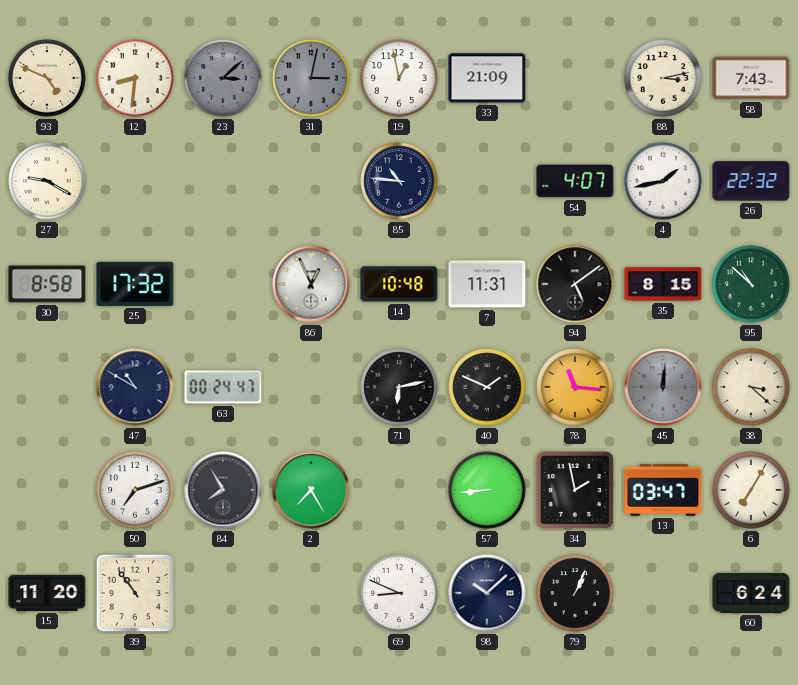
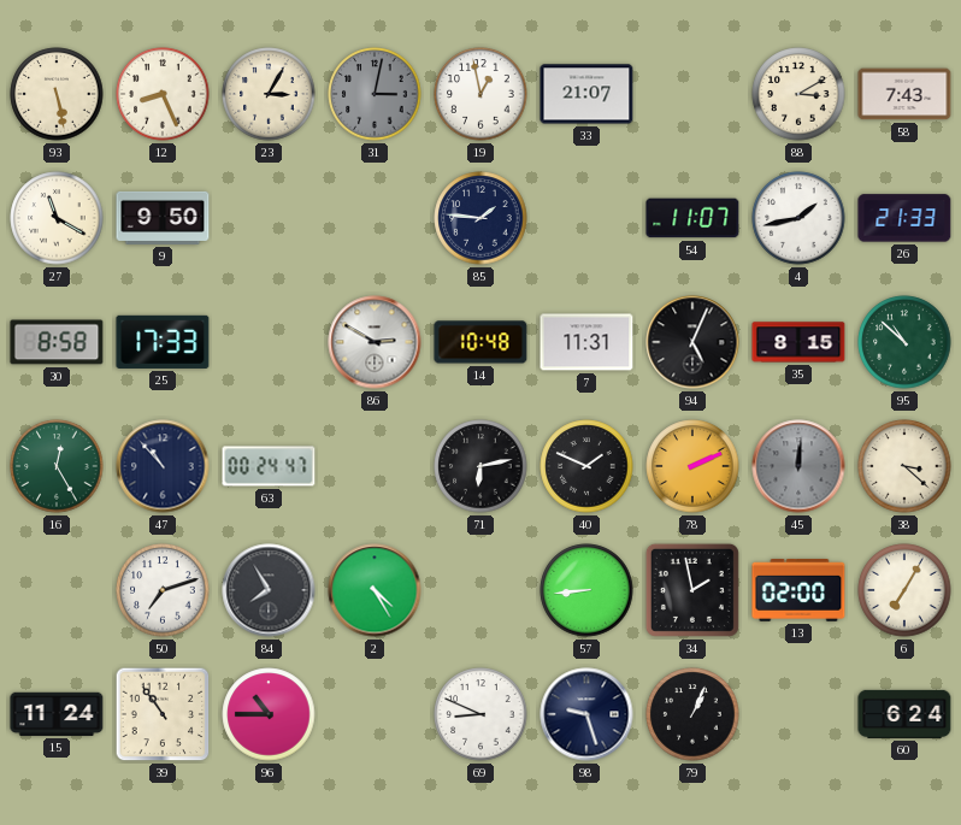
93: 4:49 -> 5:28
12: 8:31 -> 8:26
23: 3:08 -> 3:05
23 dial: grey -> cream
33: 21:09 -> 21:07
88: 3:13 -> 3:10
27: 9:20 -> 11:20
9: none -> 9:50
85: 10:46 -> 1:46
54: 4:07 -> 11:07
26: 22:32 -> 21:33
25: 17:32 -> 17:33
86: 12:56 -> 2:50
94: 5:09 -> 5:04
16: none -> 12:25
47: 10:50 -> 10:53
78: 11:16 -> 2:11
2: 7:25 -> 4:25
13: 03:47 -> 02:00
15: 11:20 -> 11:24
96: none -> 10:45
98: 10:08 -> 9:27
